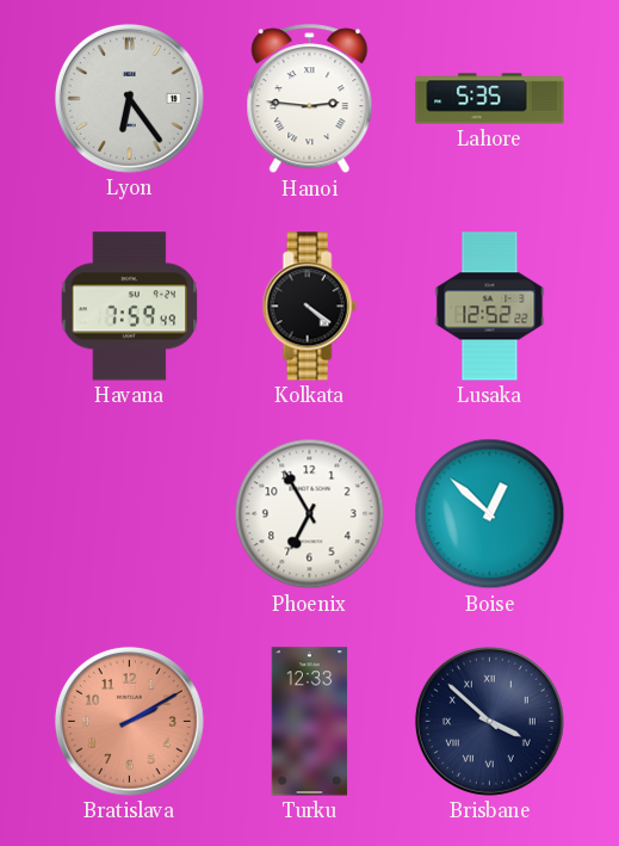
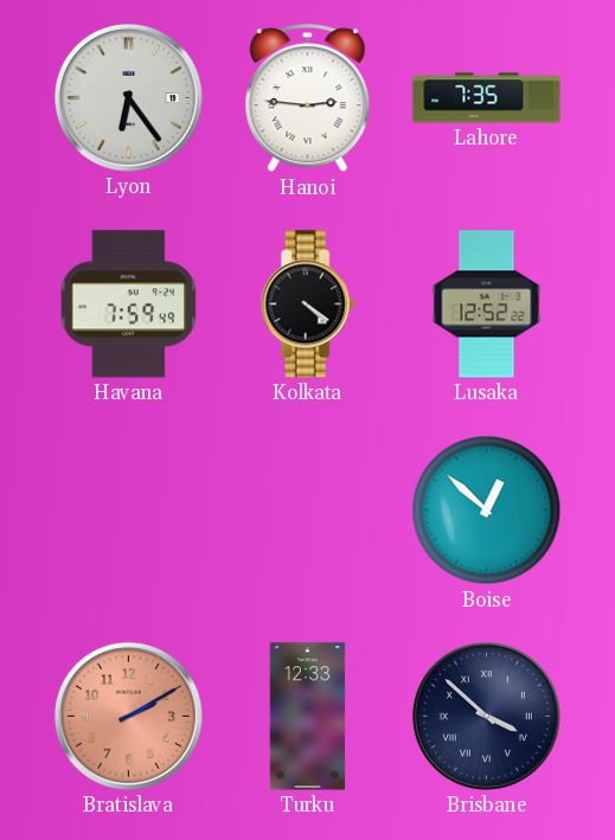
Lahore: 5:35 -> 7:35
Phoenix: 6:55 -> none
